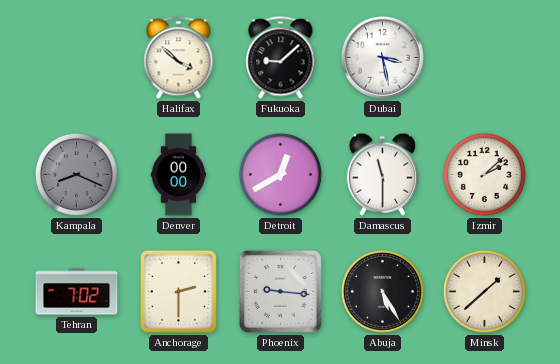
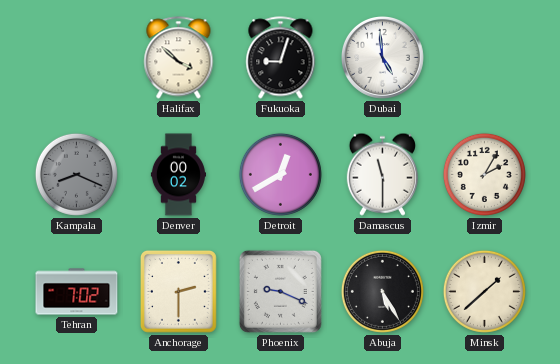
Fukuoka: 9:08 -> 9:03
Dubai: 3:28 -> 4:59
Denver: 00:00 -> 00:02
Izmir: 2:08 -> 2:05
Phoenix: 9:16 -> 9:19
